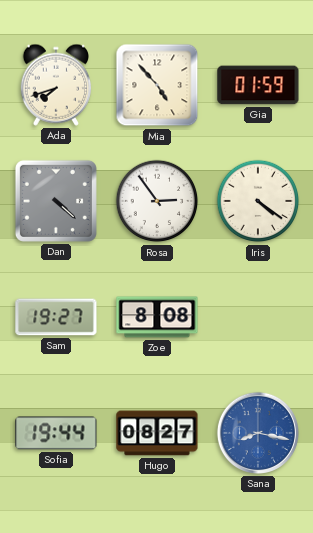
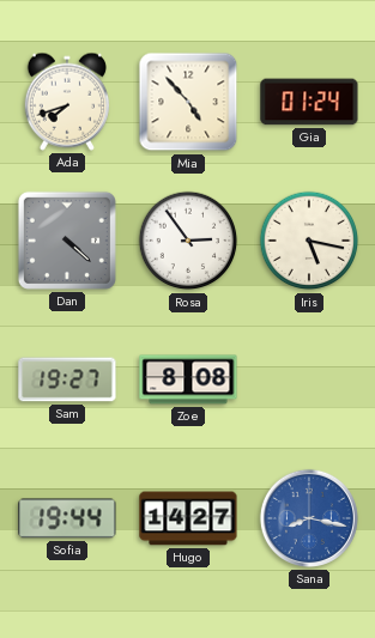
Gia: 01:59 -> 01:24
Iris: 4:21 -> 5:17
Hugo: 08:27 -> 14:27
